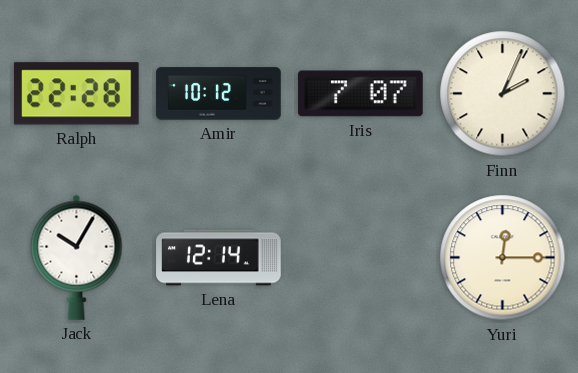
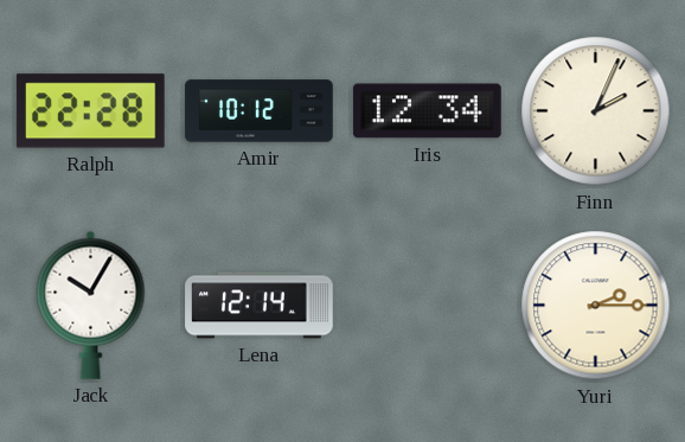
Iris: 7:07 -> 12:34
Yuri: 12:15 -> 2:15
